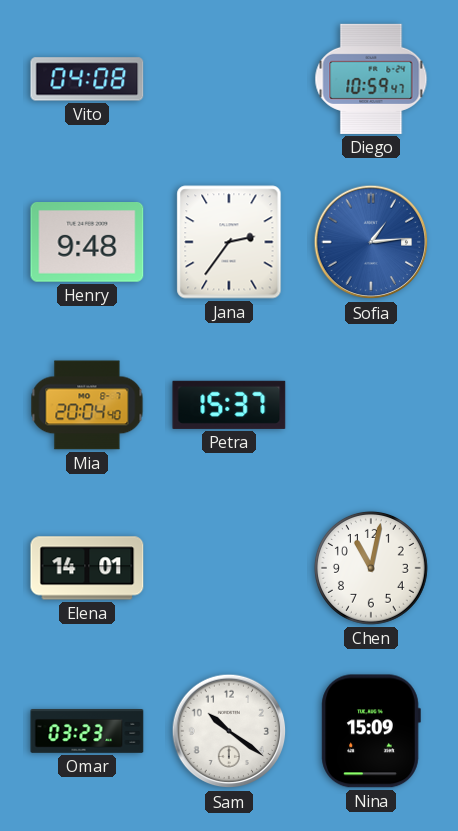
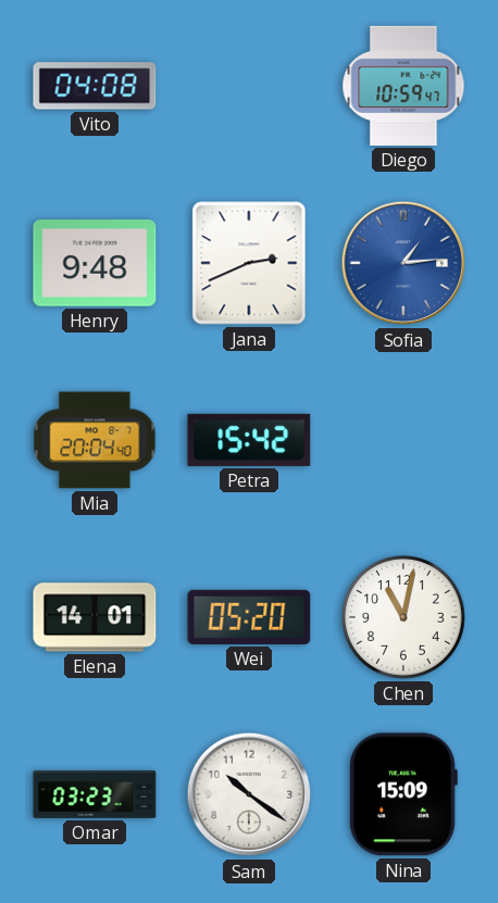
Jana: 2:36 -> 2:41
Petra: 15:37 -> 15:42
Wei: none -> 05:20
